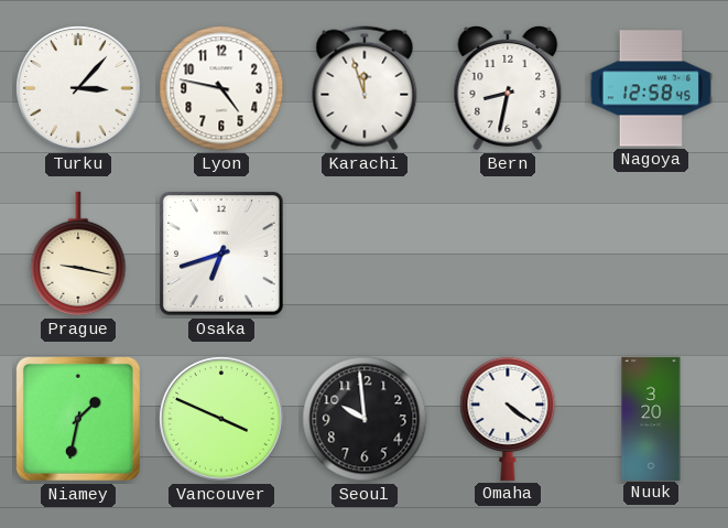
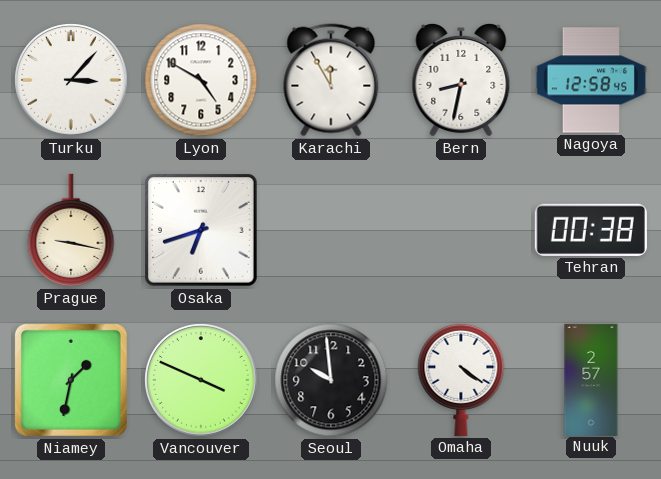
Lyon: 4:47 -> 4:50
Karachi: 11:57 -> 11:55
Tehran: none -> 00:38
Nuuk: 3:20 -> 2:57
